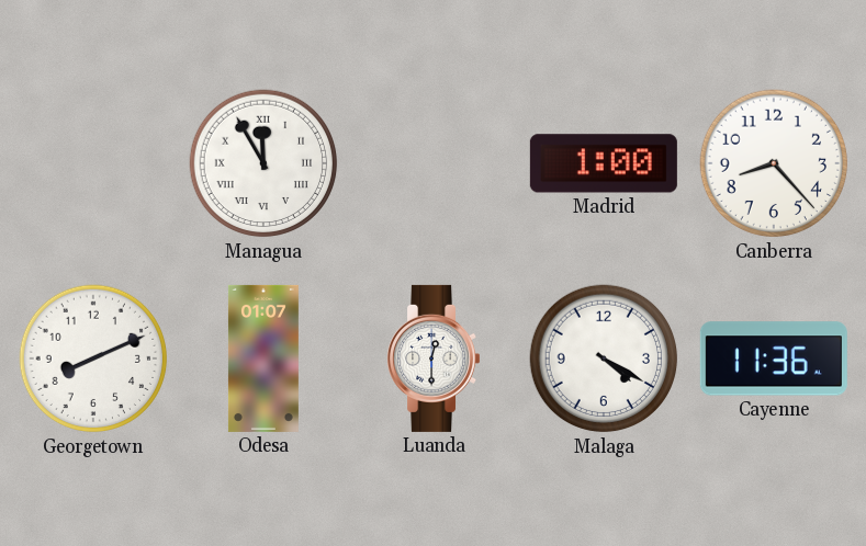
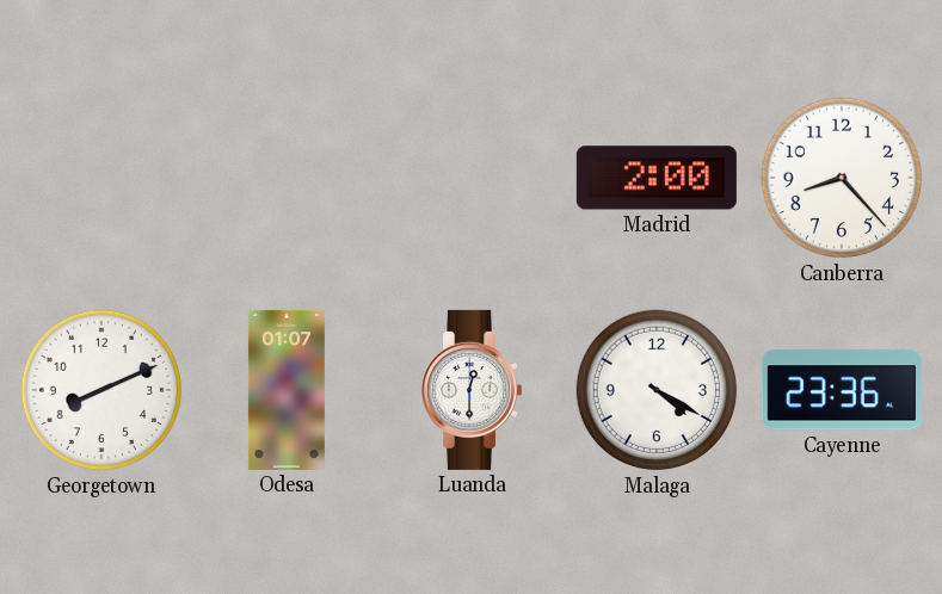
Managua: 11:55 -> none
Madrid: 1:00 -> 2:00
Cayenne: 11:36 -> 23:36
